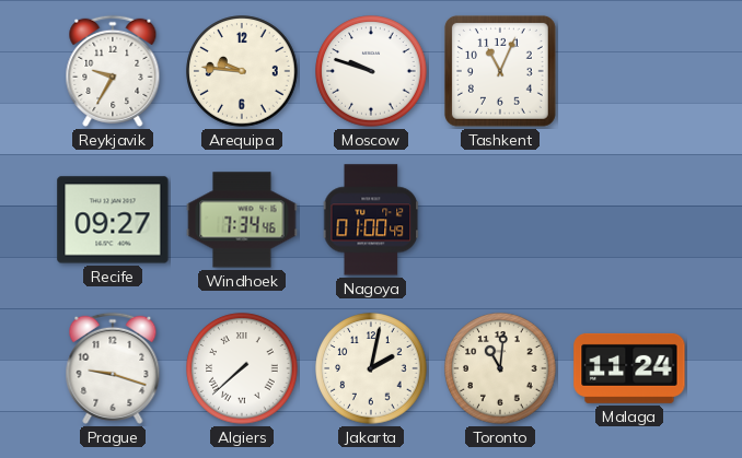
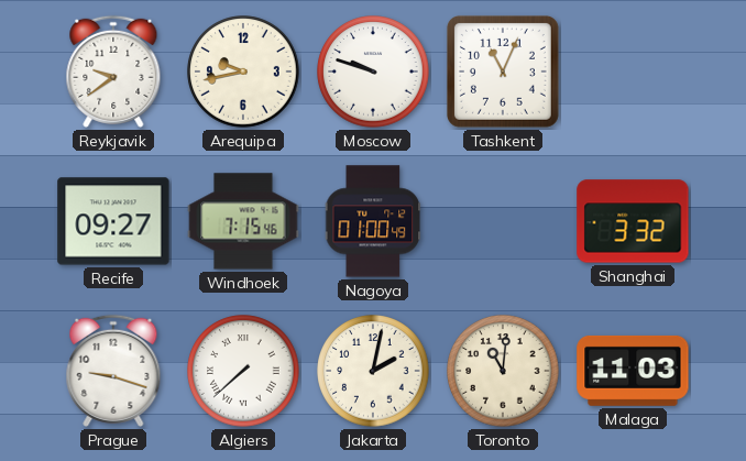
Reykjavik: 9:35 -> 9:39
Arequipa: 9:46 -> 9:43
Windhoek: 7:34 -> 7:15
Shanghai: none -> 3:32
Malaga: 11:24 -> 11:03
